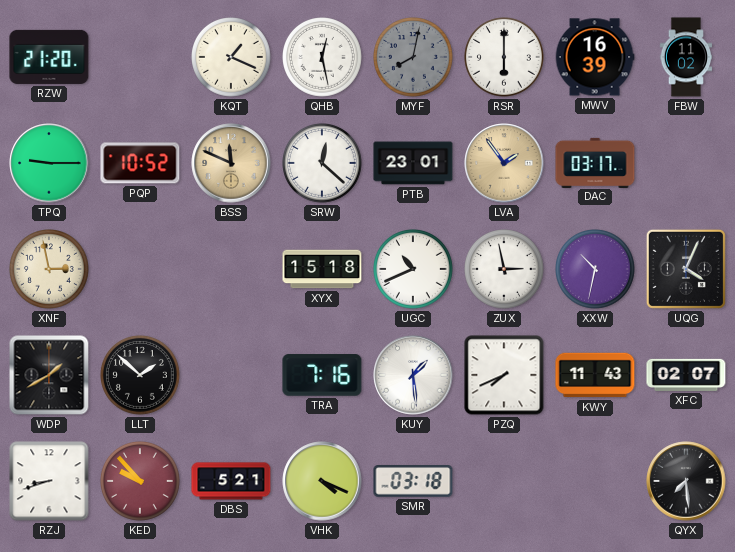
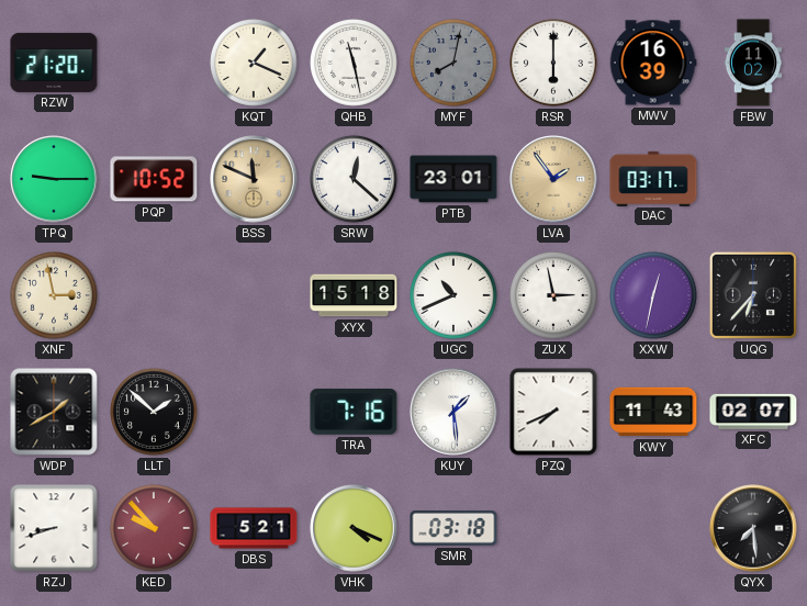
QHB: 12:28 -> 11:28
XXW: 10:32 -> 12:32
UQG: 4:04 -> 6:37
